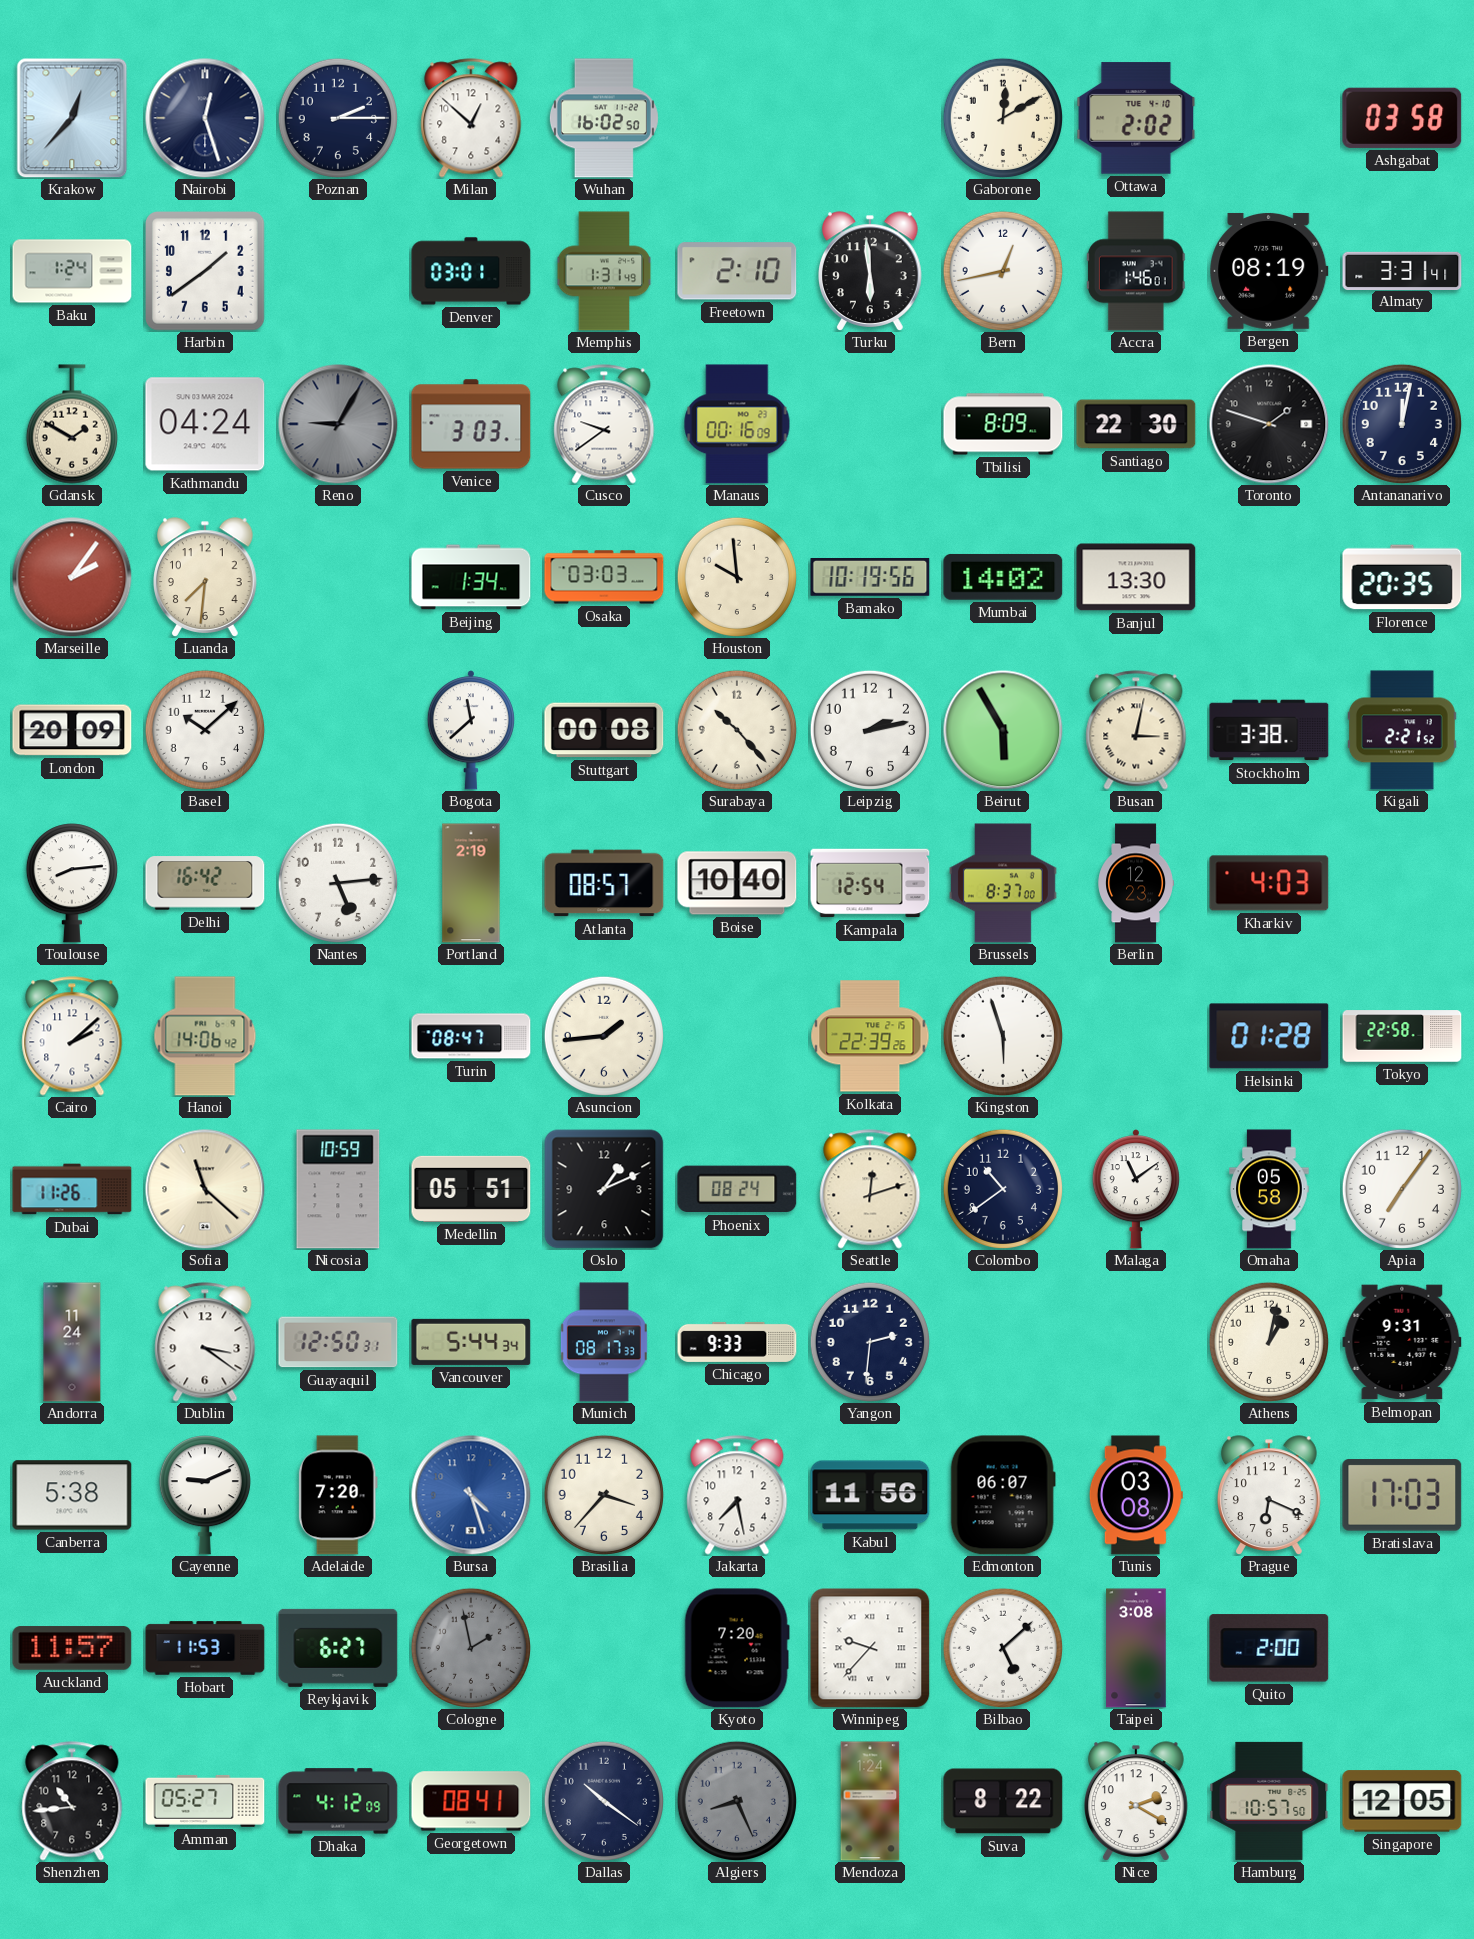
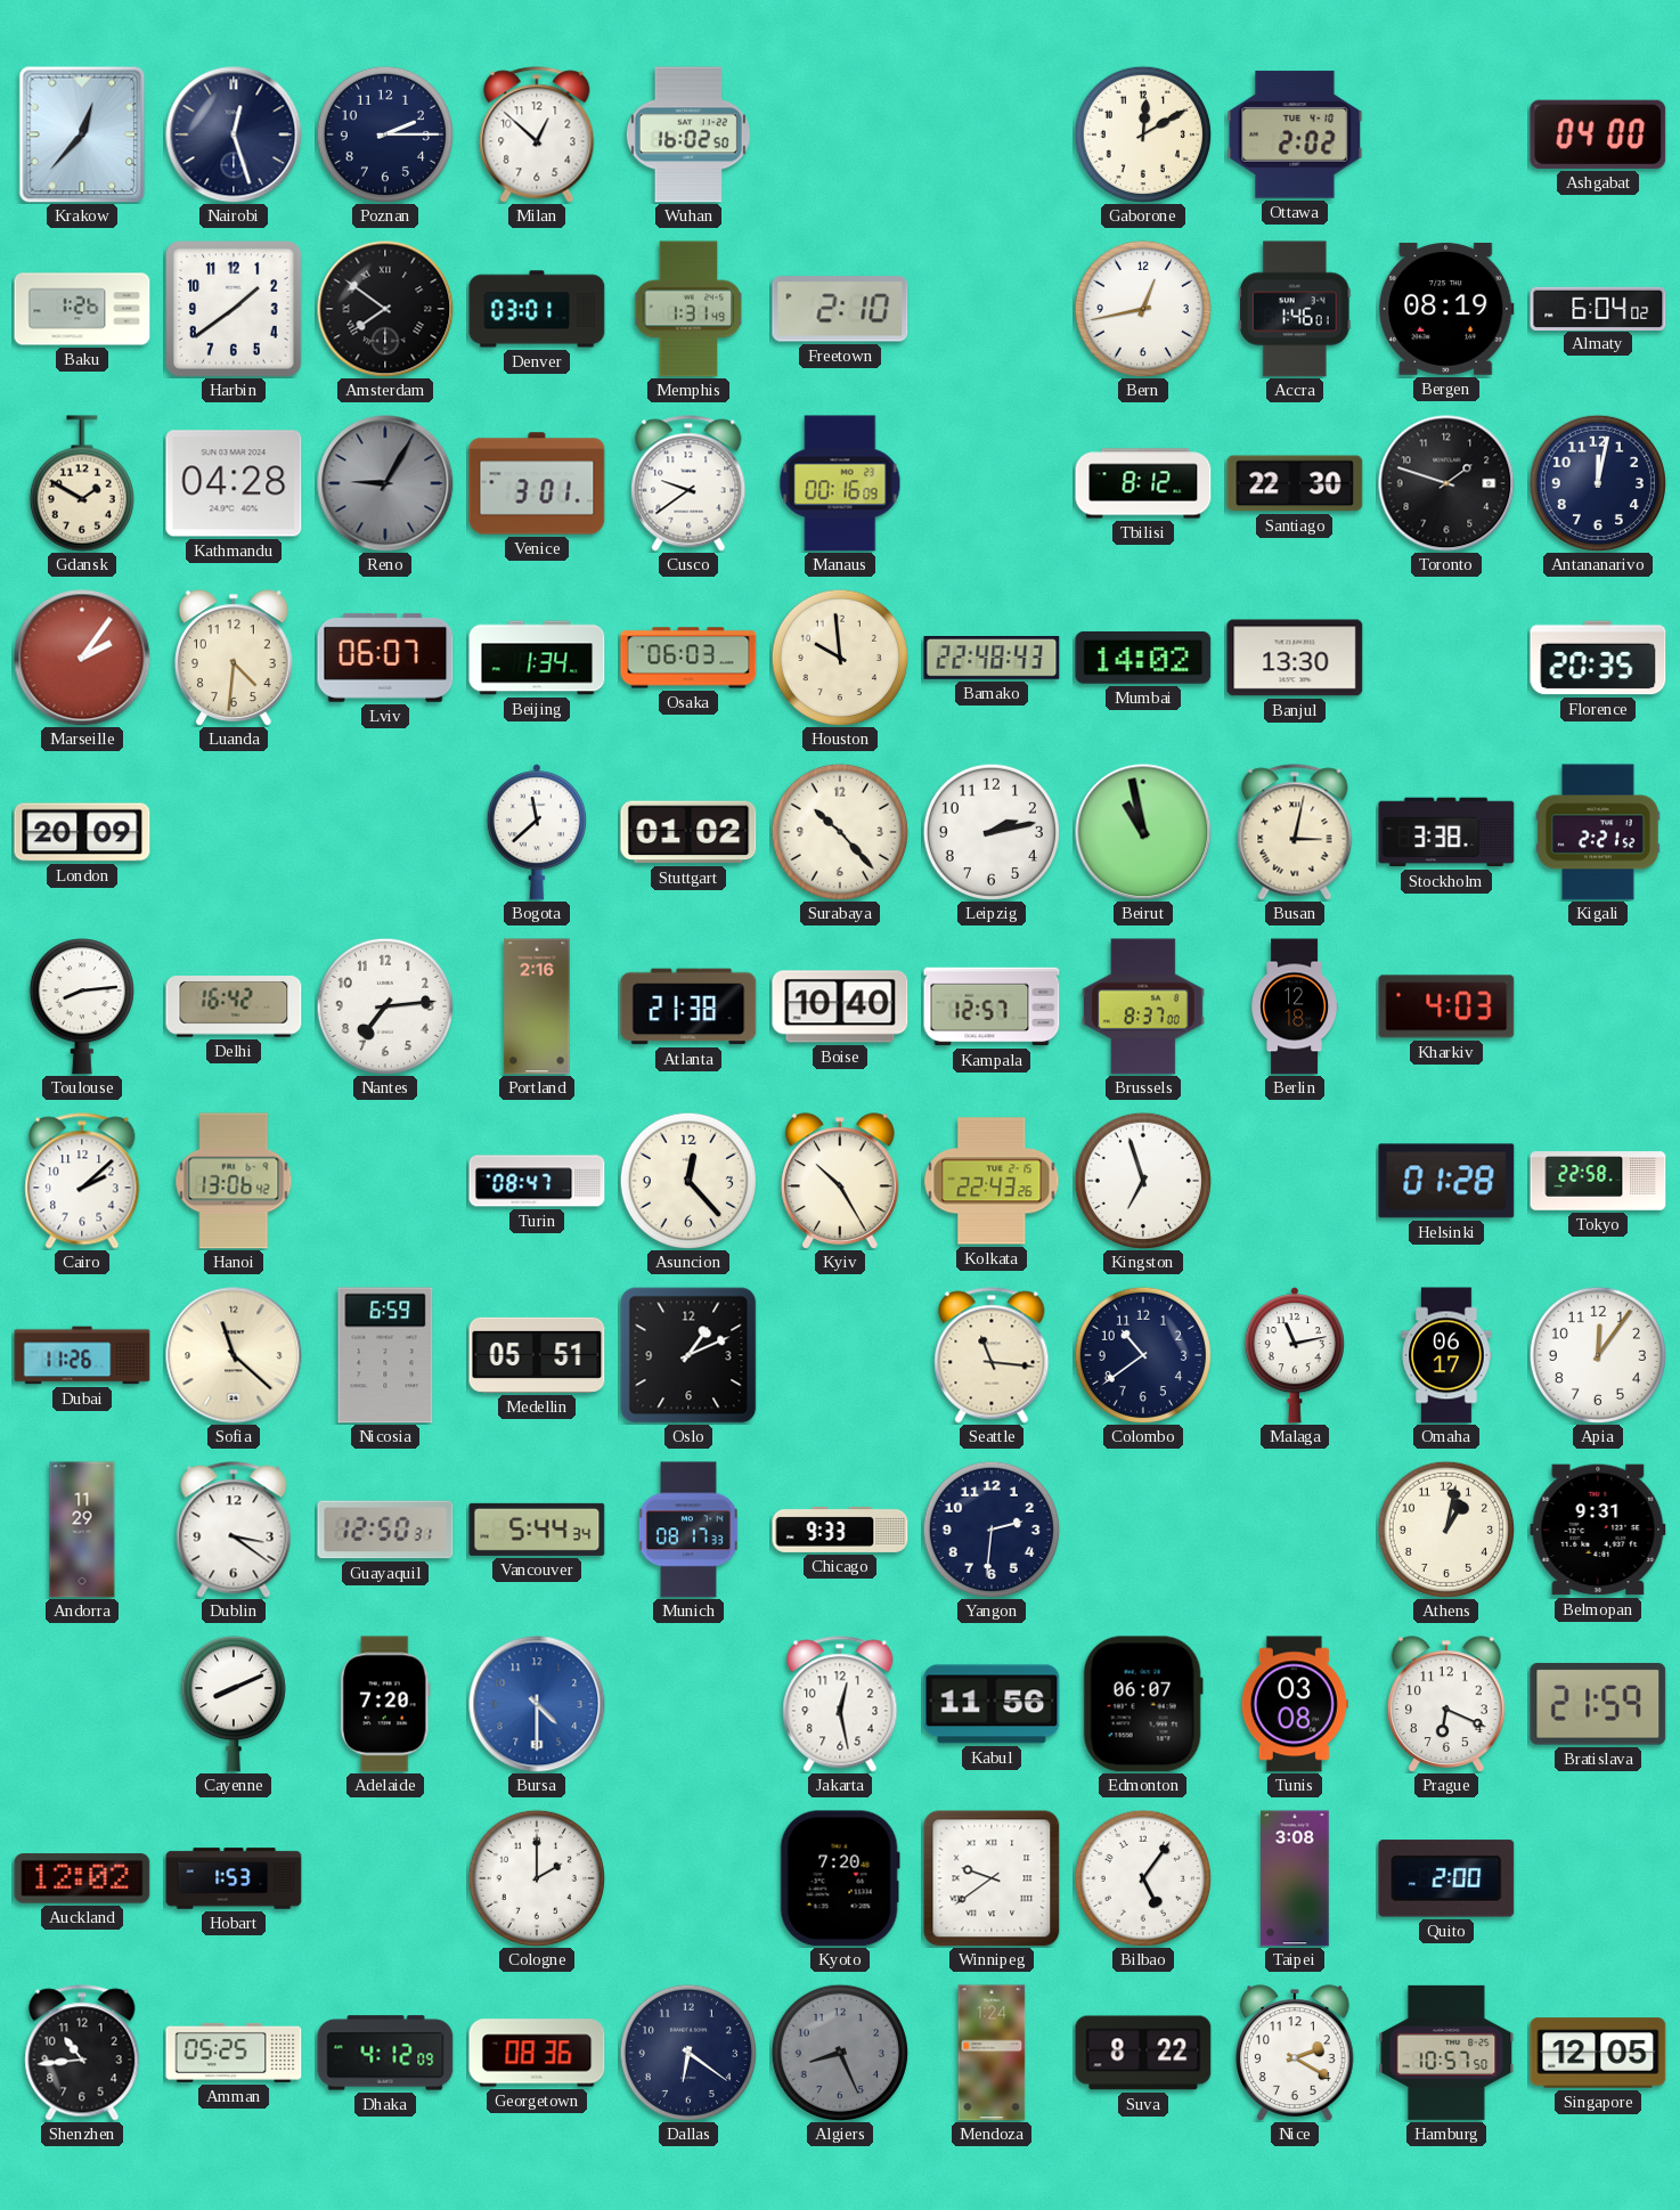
Ashgabat: 03:58 -> 04:00
Baku: 1:24 -> 1:26
Amsterdam: none -> 7:51
Turku: 5:59 -> none
Almaty: 3:31 -> 6:04
Kathmandu: 04:24 -> 04:28
Venice: 3:03 -> 3:01
Tbilisi: 8:09 -> 8:12
Luanda: 7:31 -> 4:31
Lviv: none -> 06:07
Osaka: 03:03 -> 06:03
Bamako: 10:19 -> 22:48
Basel: 10:08 -> none
Stuttgart: 00:08 -> 01:02
Beirut: 5:55 -> 10:58
Nantes: 5:14 -> 7:14
Portland: 2:19 -> 2:16
Atlanta: 08:57 -> 21:38
Kampala: 12:54 -> 12:57
Berlin: 12:23 -> 12:18
Hanoi: 14:06 -> 13:06
Asuncion: 1:44 -> 12:23
Kyiv: none -> 10:25
Kolkata: 22:39 -> 22:43
Kingston: 5:57 -> 6:57
Nicosia: 10:59 -> 6:59
Phoenix: 08:24 -> none
Seattle: 12:12 -> 11:16
Malaga: 11:09 -> 11:13
Omaha: 05:58 -> 06:17
Apia: 7:06 -> 12:06
Andorra: 11:24 -> 11:29
Canberra: 5:38 -> none
Cayenne: 9:11 -> 8:11
Bursa: 4:27 -> 4:30
Brasilia: 3:37 -> none
Jakarta: 7:28 -> 12:28
Bratislava: 17:03 -> 21:59
Auckland: 11:57 -> 12:02
Hobart: 11:53 -> 1:53
Reykjavik: 6:27 -> none
Cologne: 1:58 -> 2:00
Cologne dial: grey -> white
Winnipeg: 9:37 -> 9:39
Bilbao: 5:08 -> 5:06
Amman: 05:27 -> 05:25
Georgetown: 08:41 -> 08:36
Dallas: 10:21 -> 6:21
